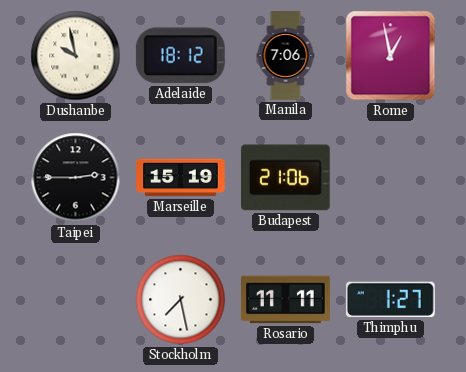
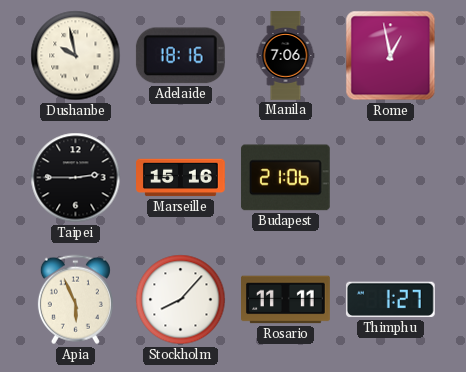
Adelaide: 18:12 -> 18:16
Marseille: 15:19 -> 15:16
Apia: none -> 5:56
Stockholm: 7:28 -> 8:07
